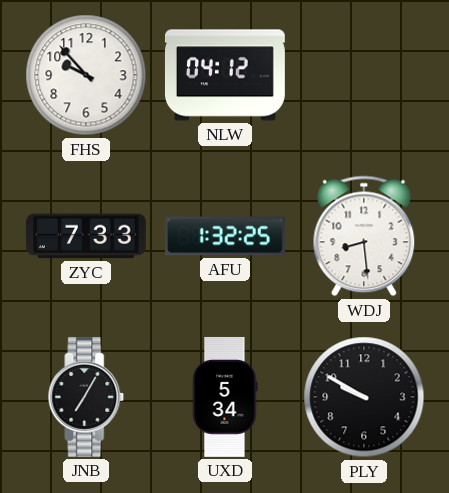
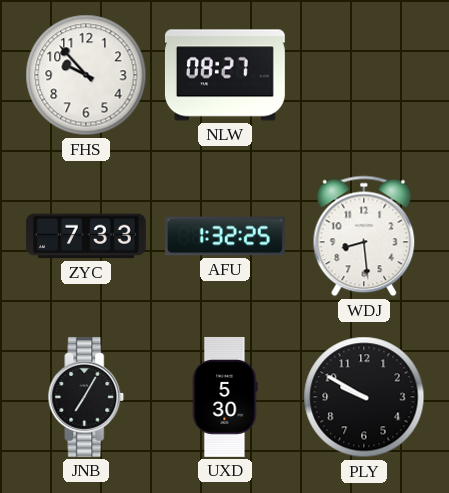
NLW: 04:12 -> 08:27
UXD: 5:34 -> 5:30
